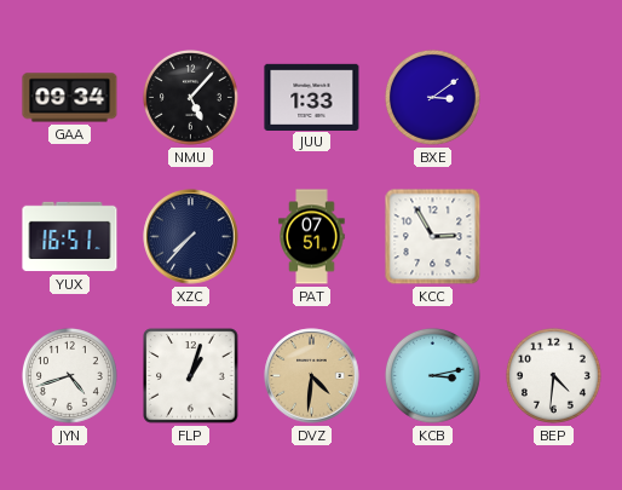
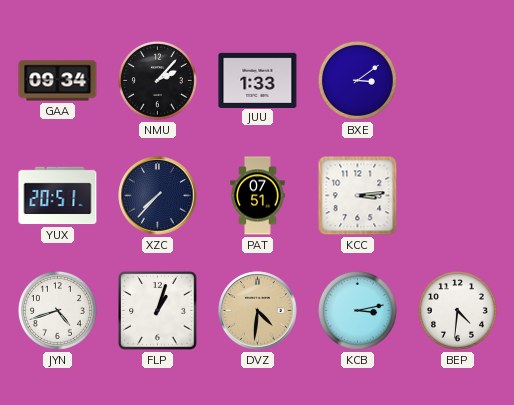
NMU: 5:07 -> 2:07
YUX: 16:51 -> 20:51
KCC: 2:55 -> 3:14
